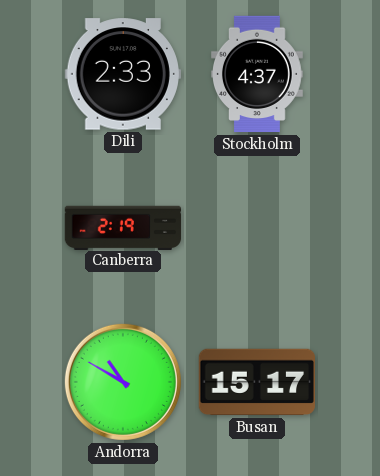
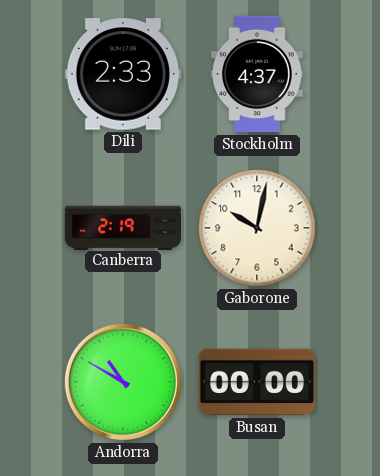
Gaborone: none -> 10:02
Busan: 15:17 -> 00:00
